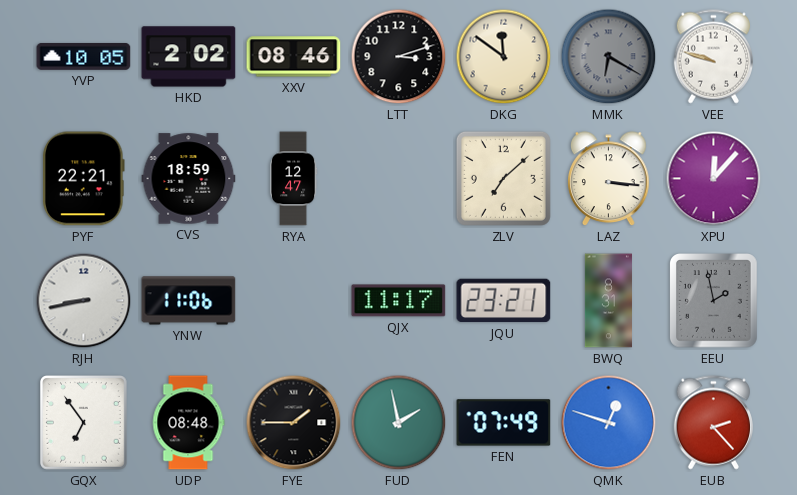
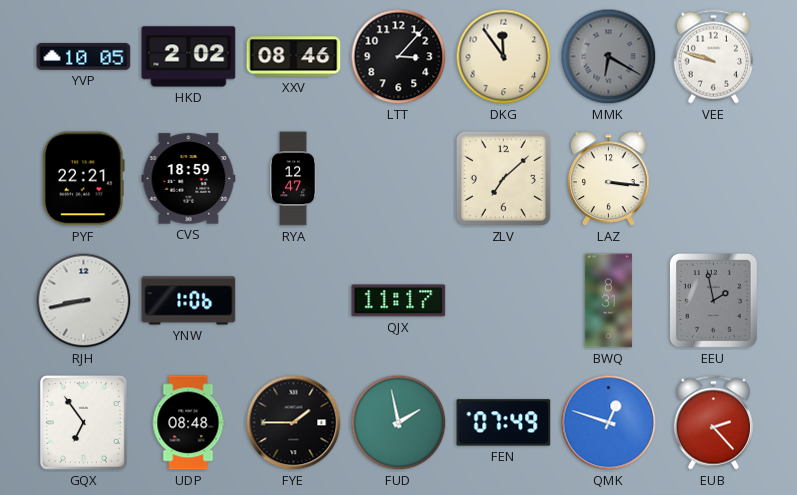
LTT: 3:12 -> 3:07
DKG: 11:51 -> 11:54
XPU: 12:07 -> none
YNW: 11:06 -> 1:06
JQU: 23:21 -> none
